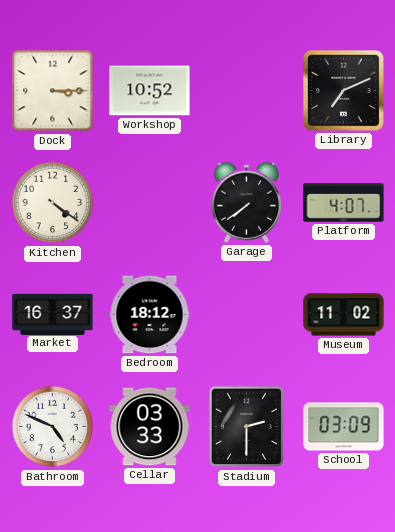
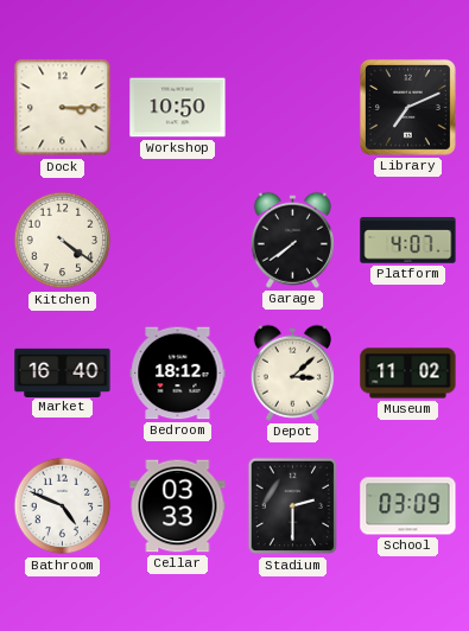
Workshop: 10:52 -> 10:50
Market: 16:37 -> 16:40
Depot: none -> 3:08
